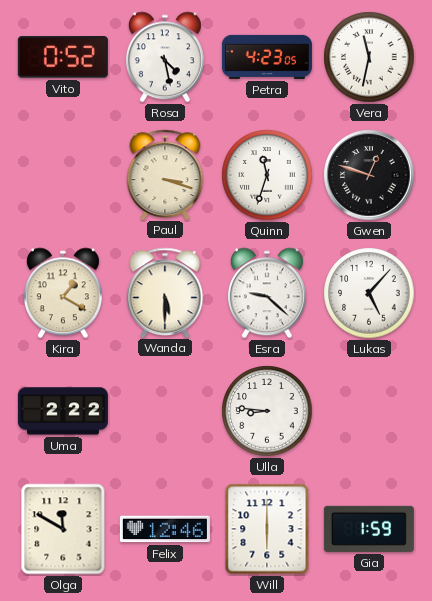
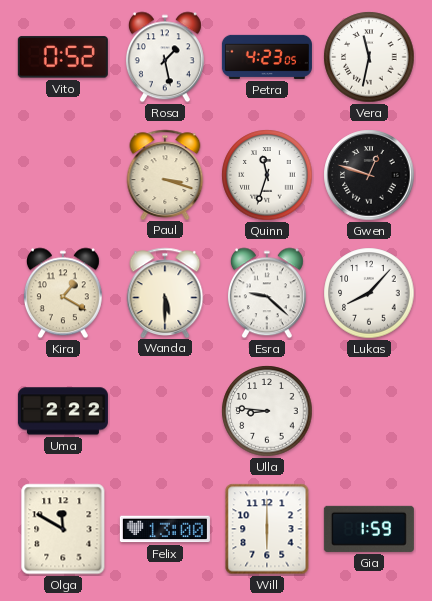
Rosa: 4:28 -> 1:28
Lukas: 5:07 -> 8:07
Felix: 12:46 -> 13:00
